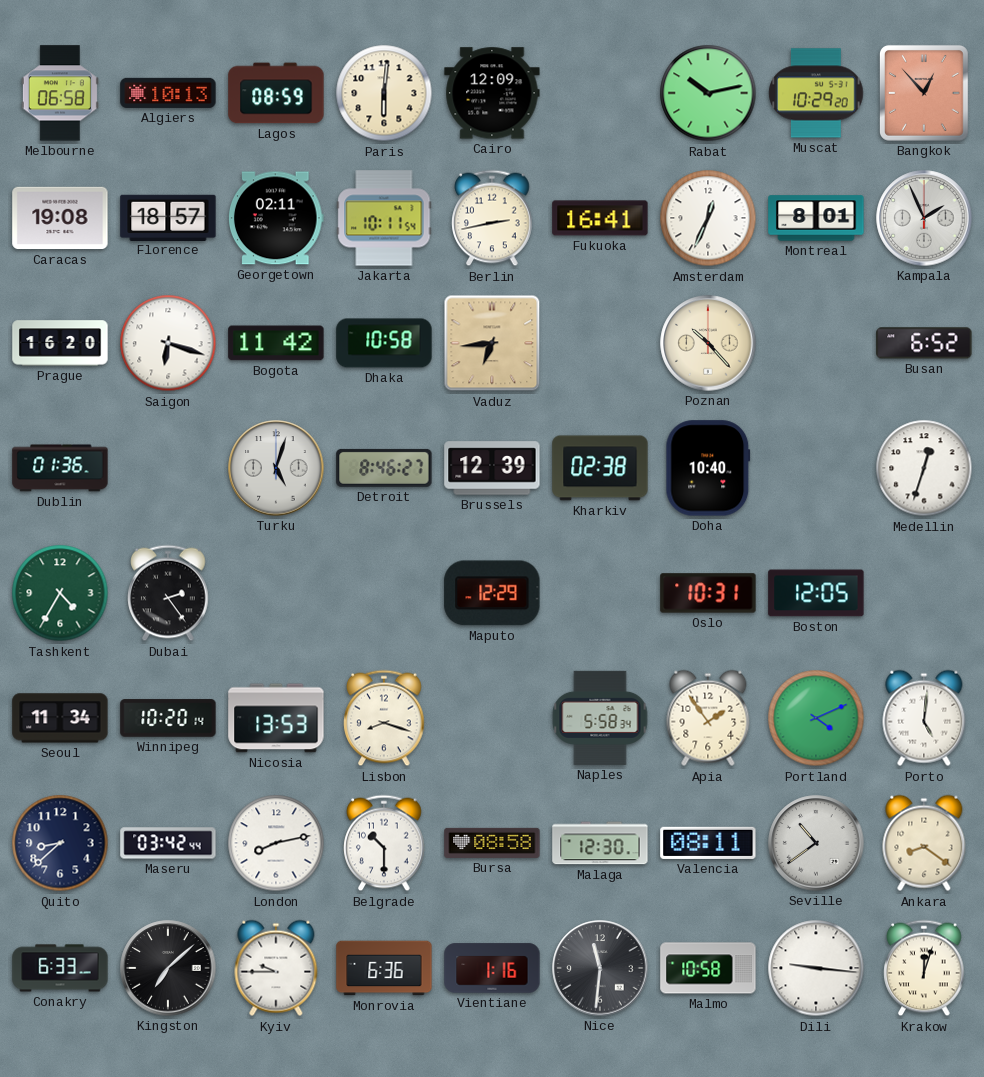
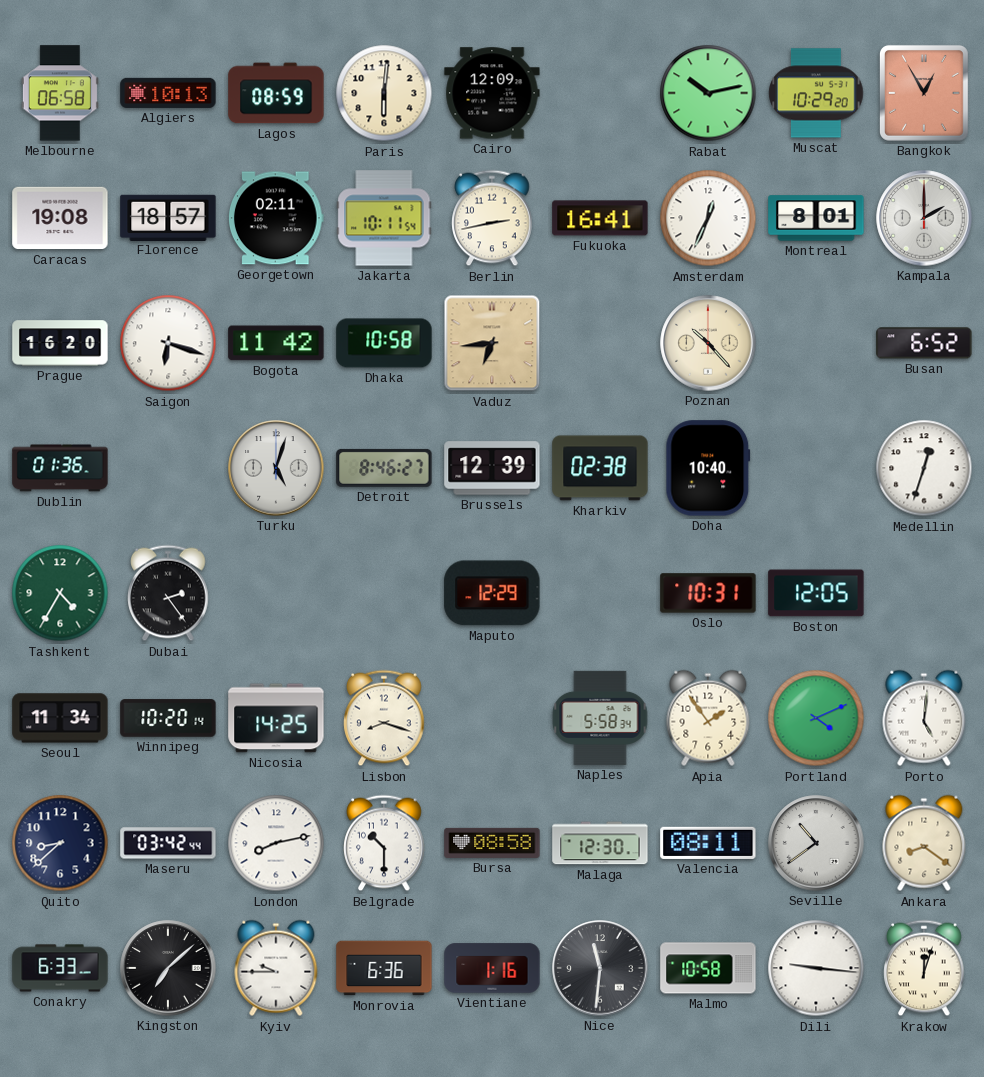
Bangkok: 12:53 -> 12:55
Kampala: 1:56 -> 2:00
Nicosia: 13:53 -> 14:25
